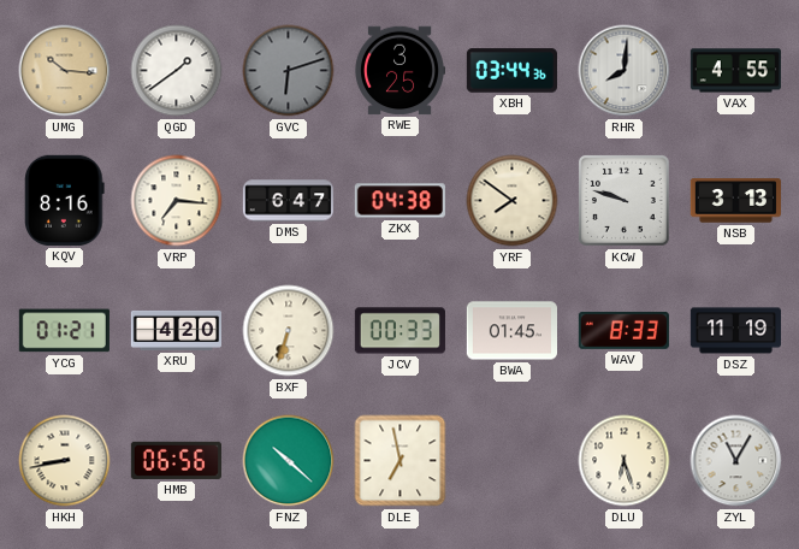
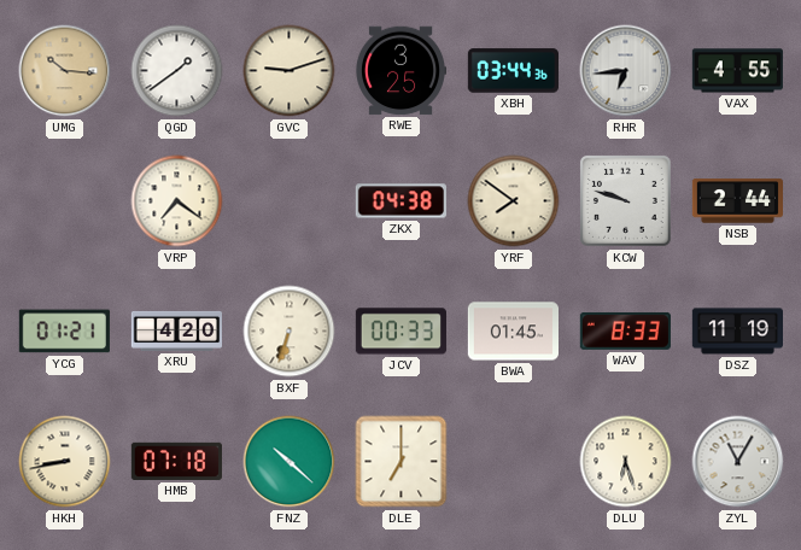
GVC: 6:12 -> 9:12
GVC dial: grey -> cream
RHR: 8:01 -> 6:44
KQV: 8:16 -> none
VRP: 7:16 -> 7:21
DMS: 6:47 -> none
NSB: 3:13 -> 2:44
HMB: 06:56 -> 07:18
DLE: 6:58 -> 7:00
